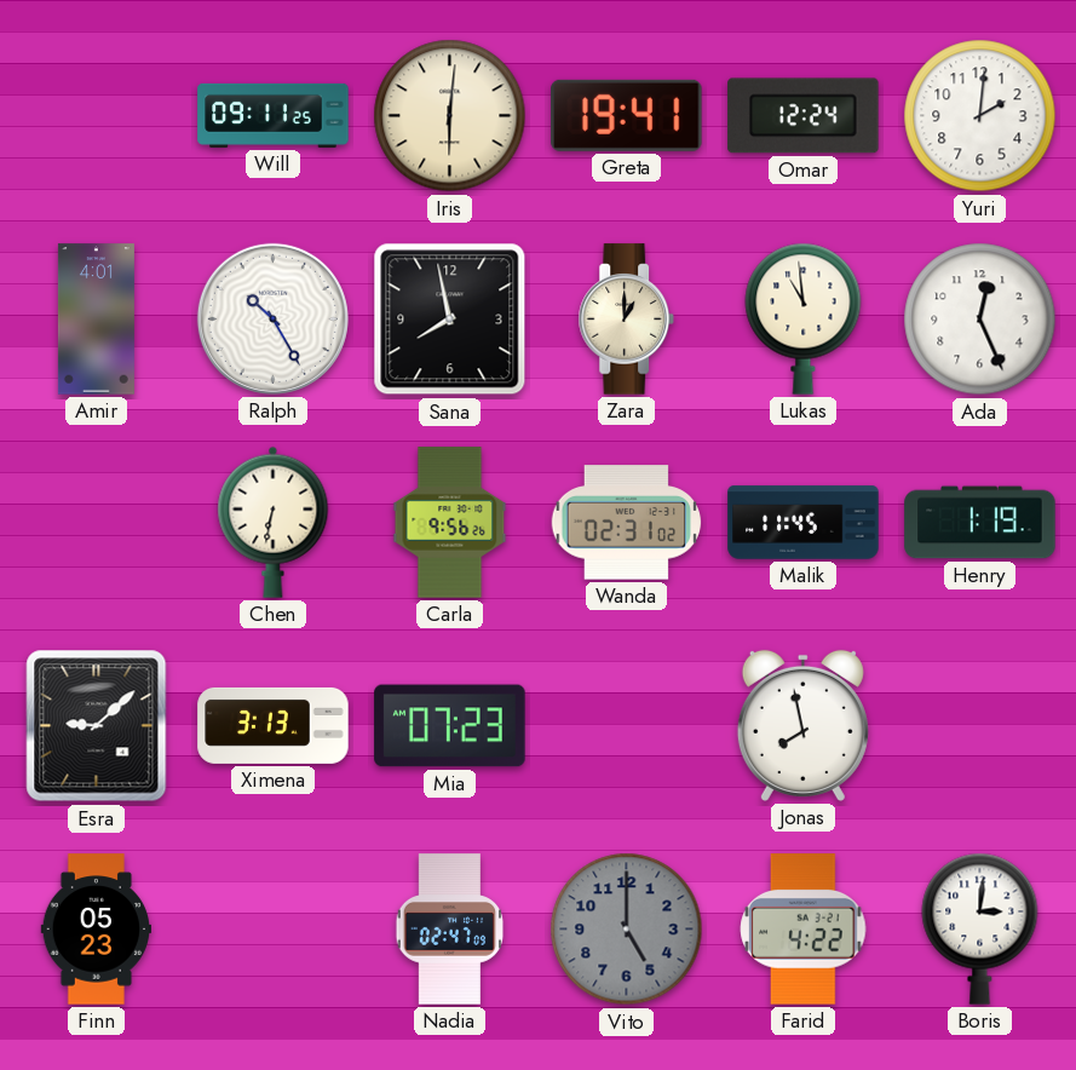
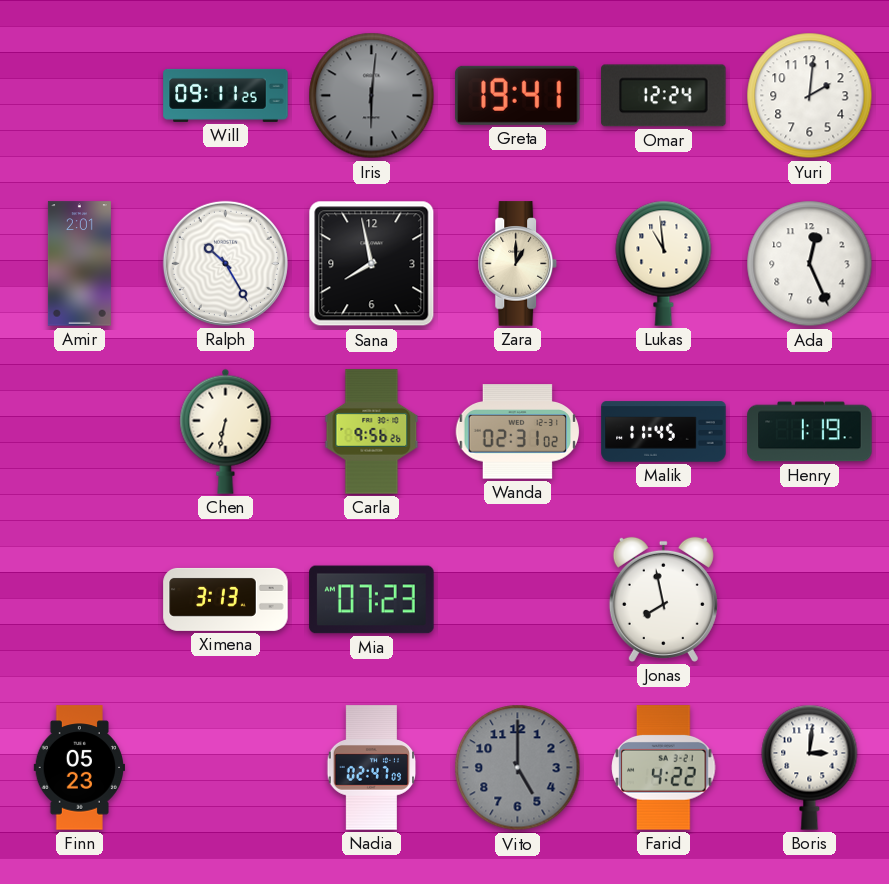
Iris dial: cream -> grey
Amir: 4:01 -> 2:01
Esra: 9:08 -> none
